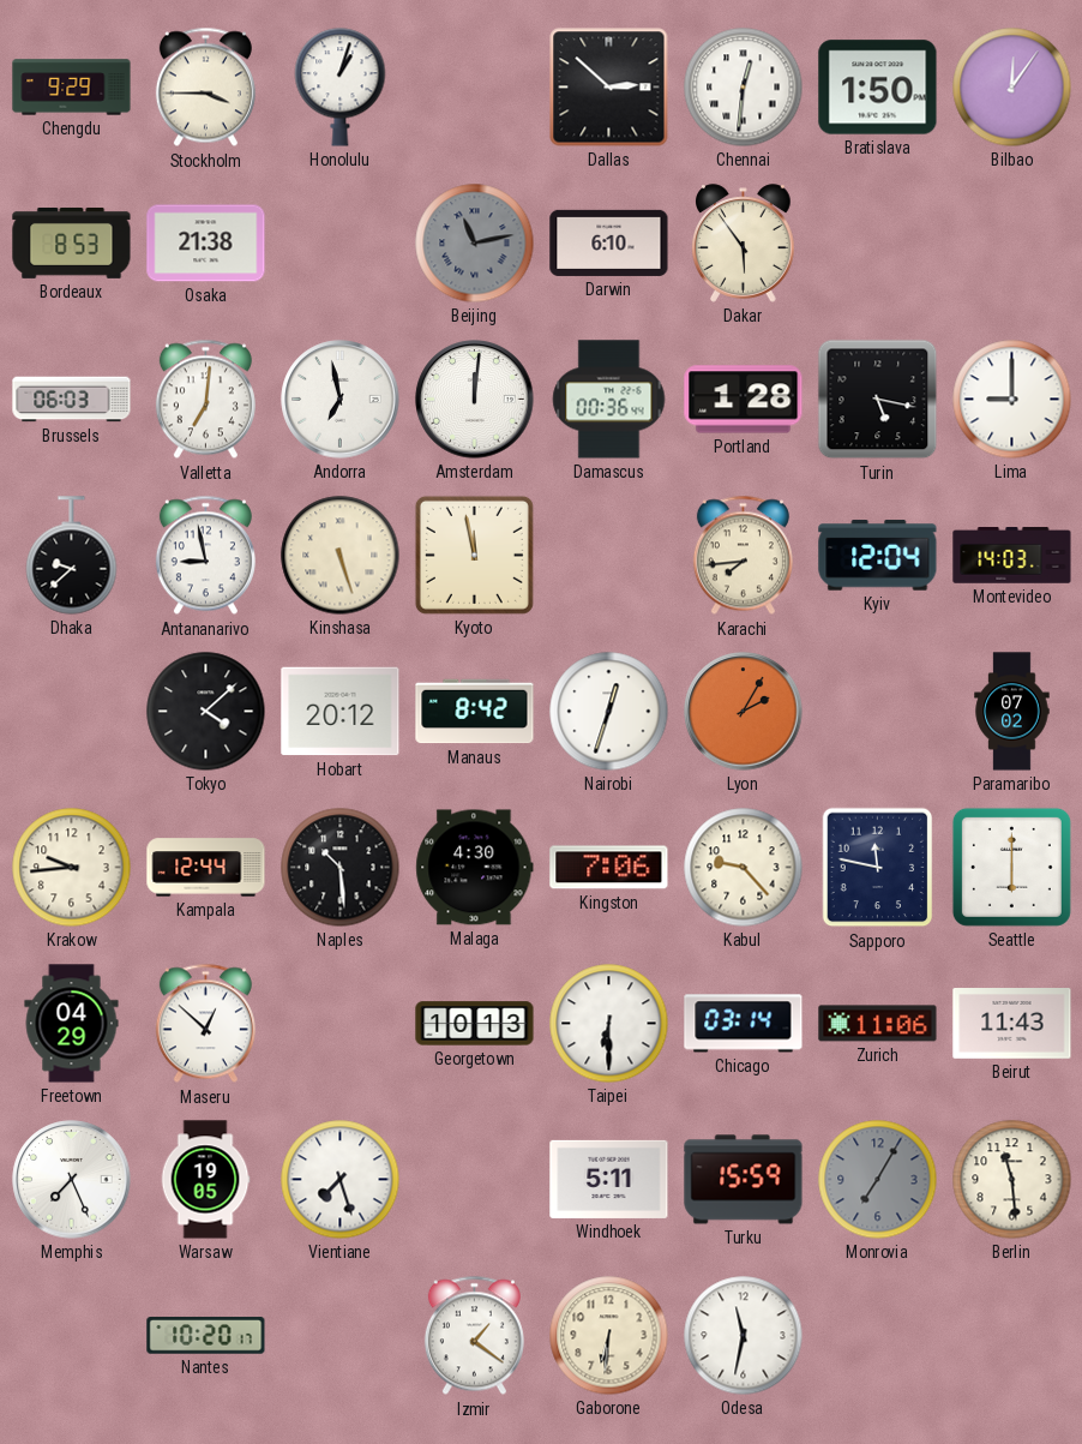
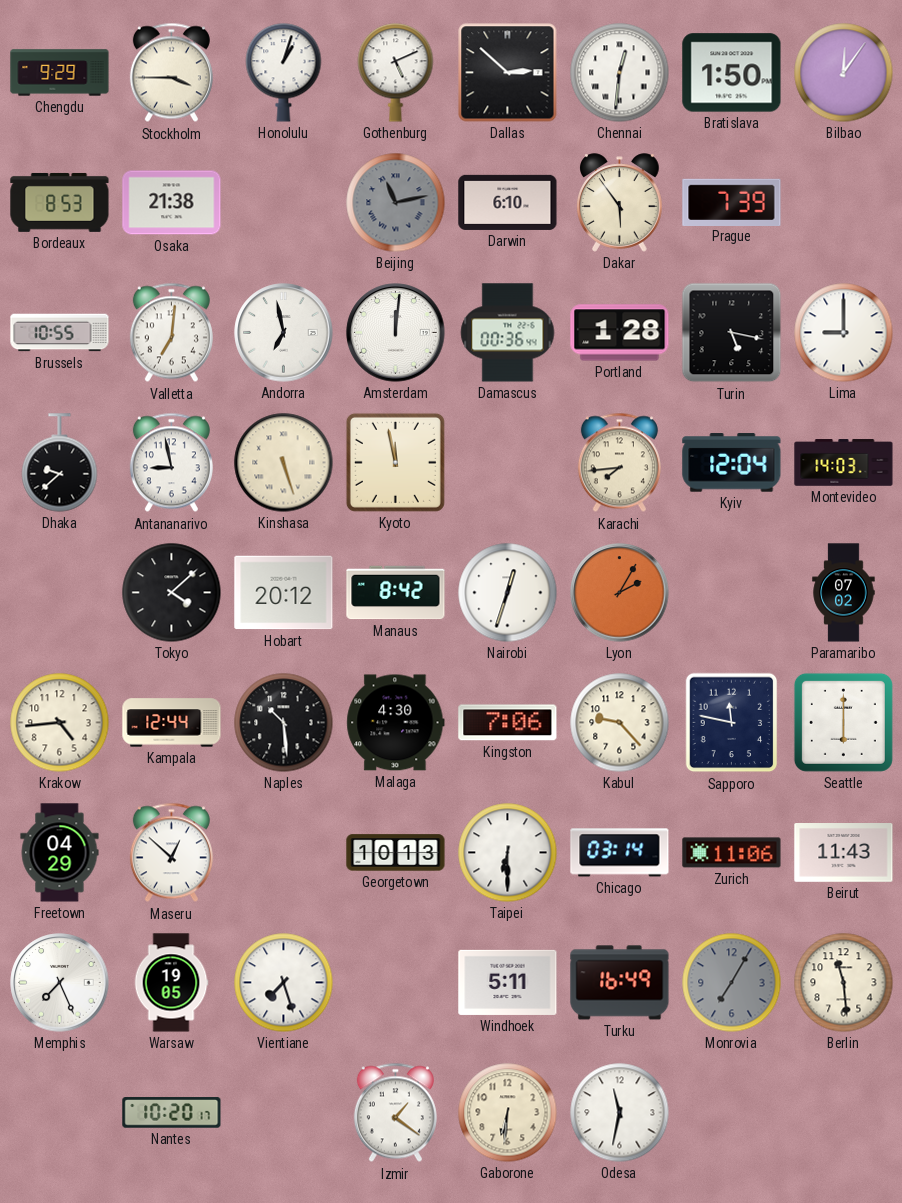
Gothenburg: none -> 5:11
Prague: none -> 7:39
Brussels: 06:03 -> 10:55
Krakow: 9:44 -> 4:44
Turku: 15:59 -> 16:49
